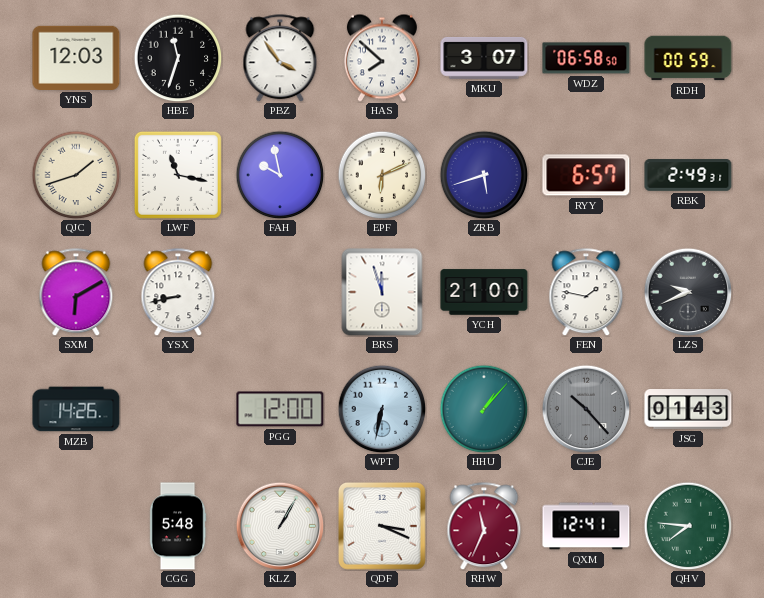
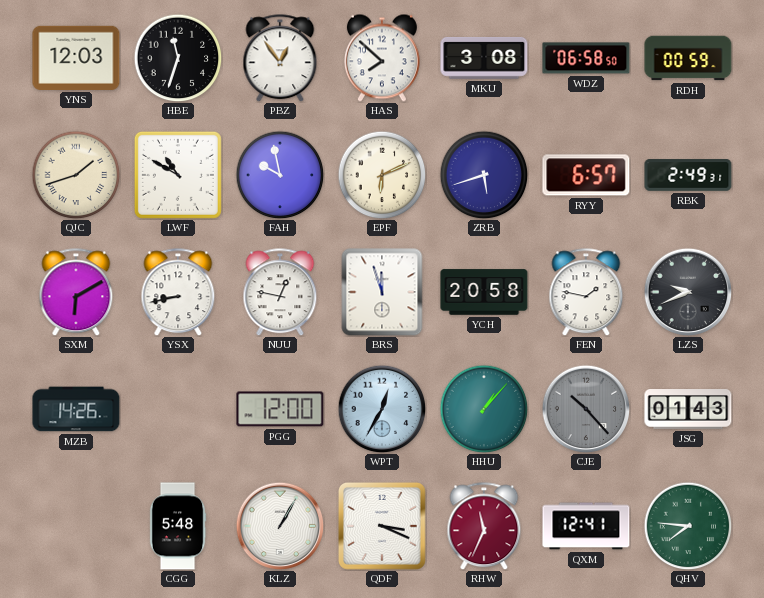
PBZ: 3:54 -> 12:54
MKU: 3:07 -> 3:08
LWF: 11:17 -> 10:50
NUU: none -> 12:47
YCH: 21:00 -> 20:58
WPT: 6:32 -> 12:35
